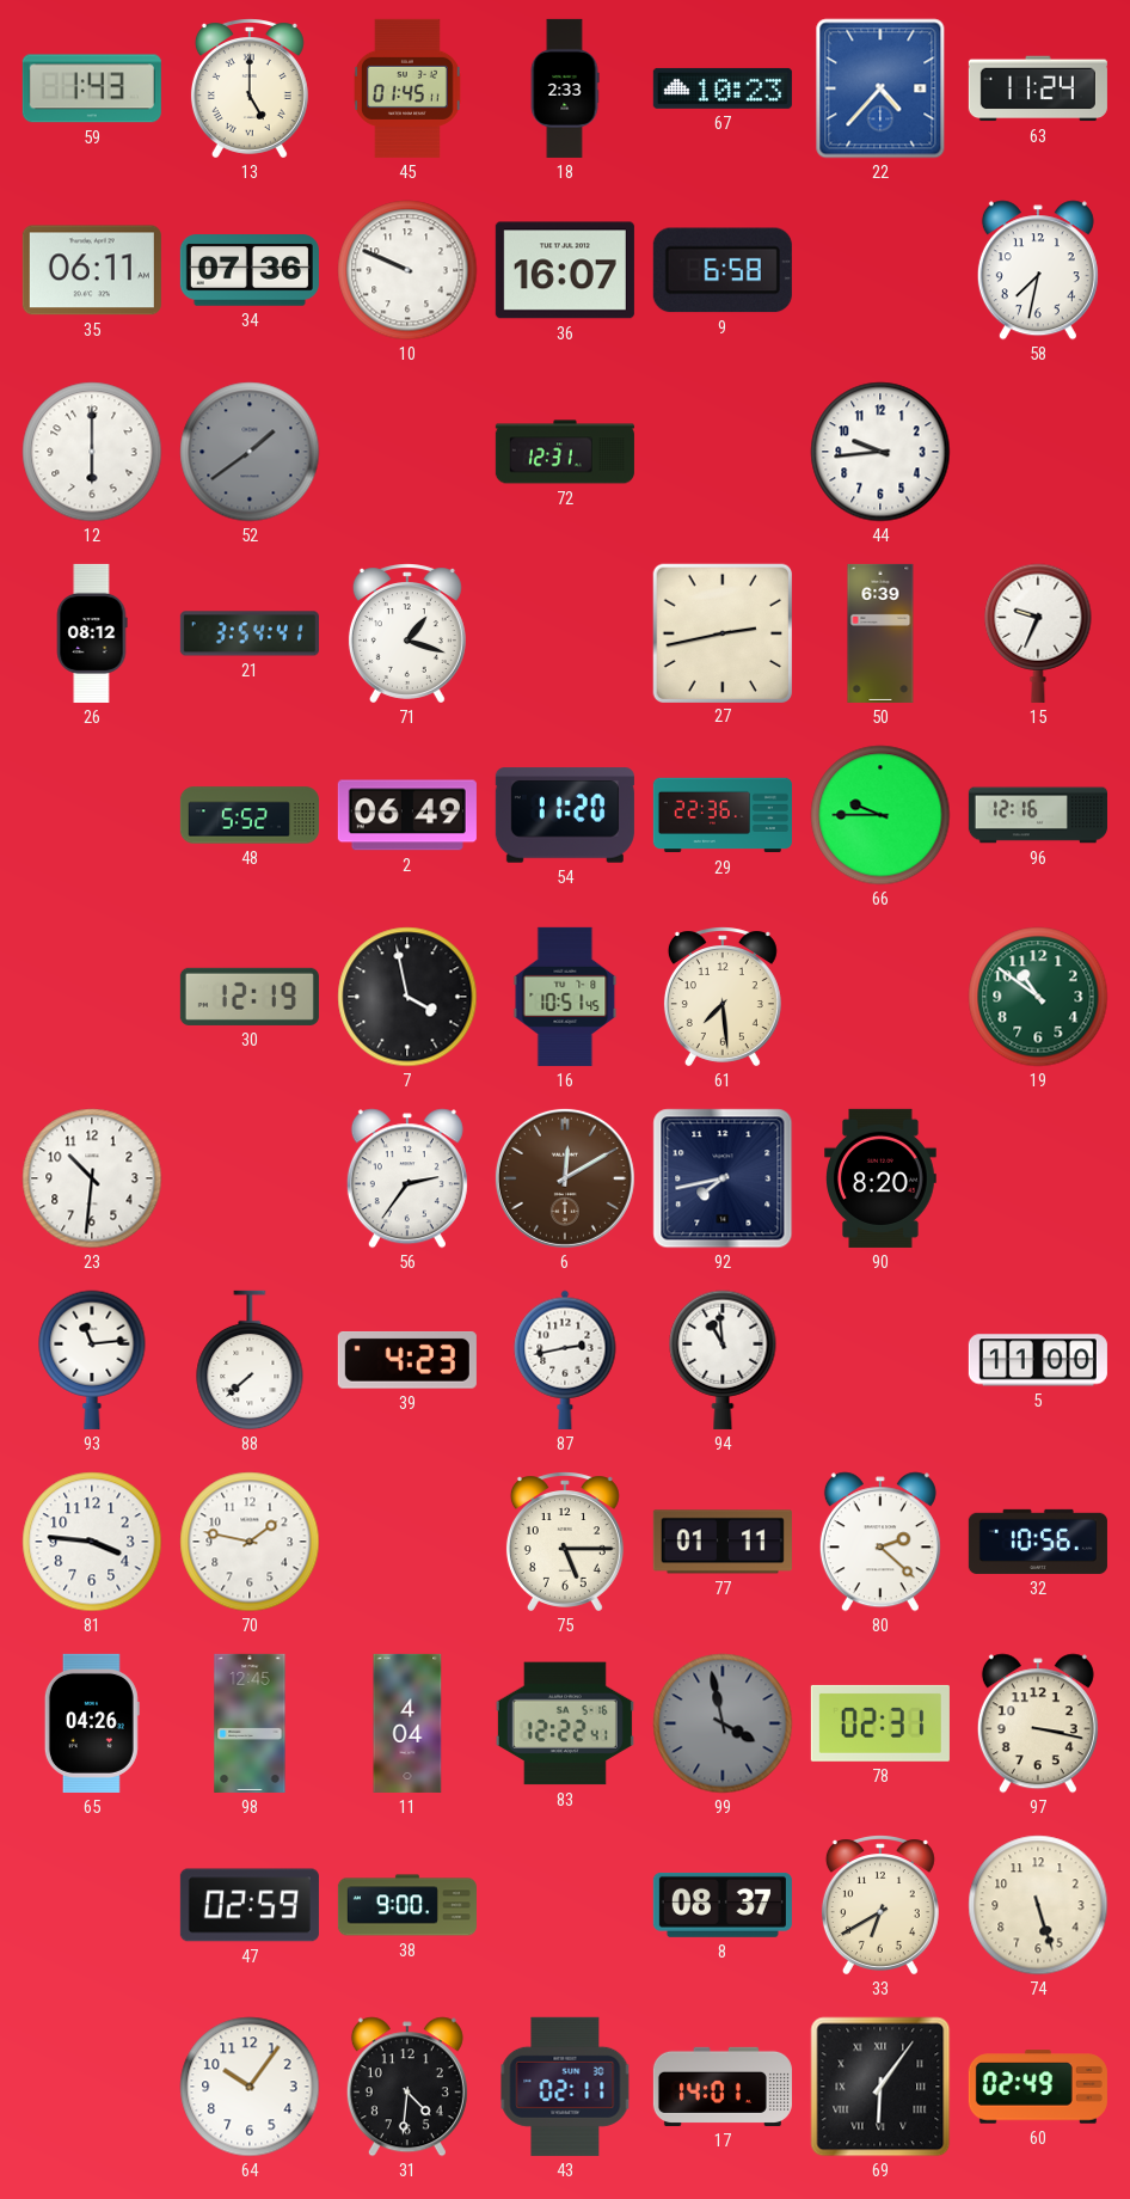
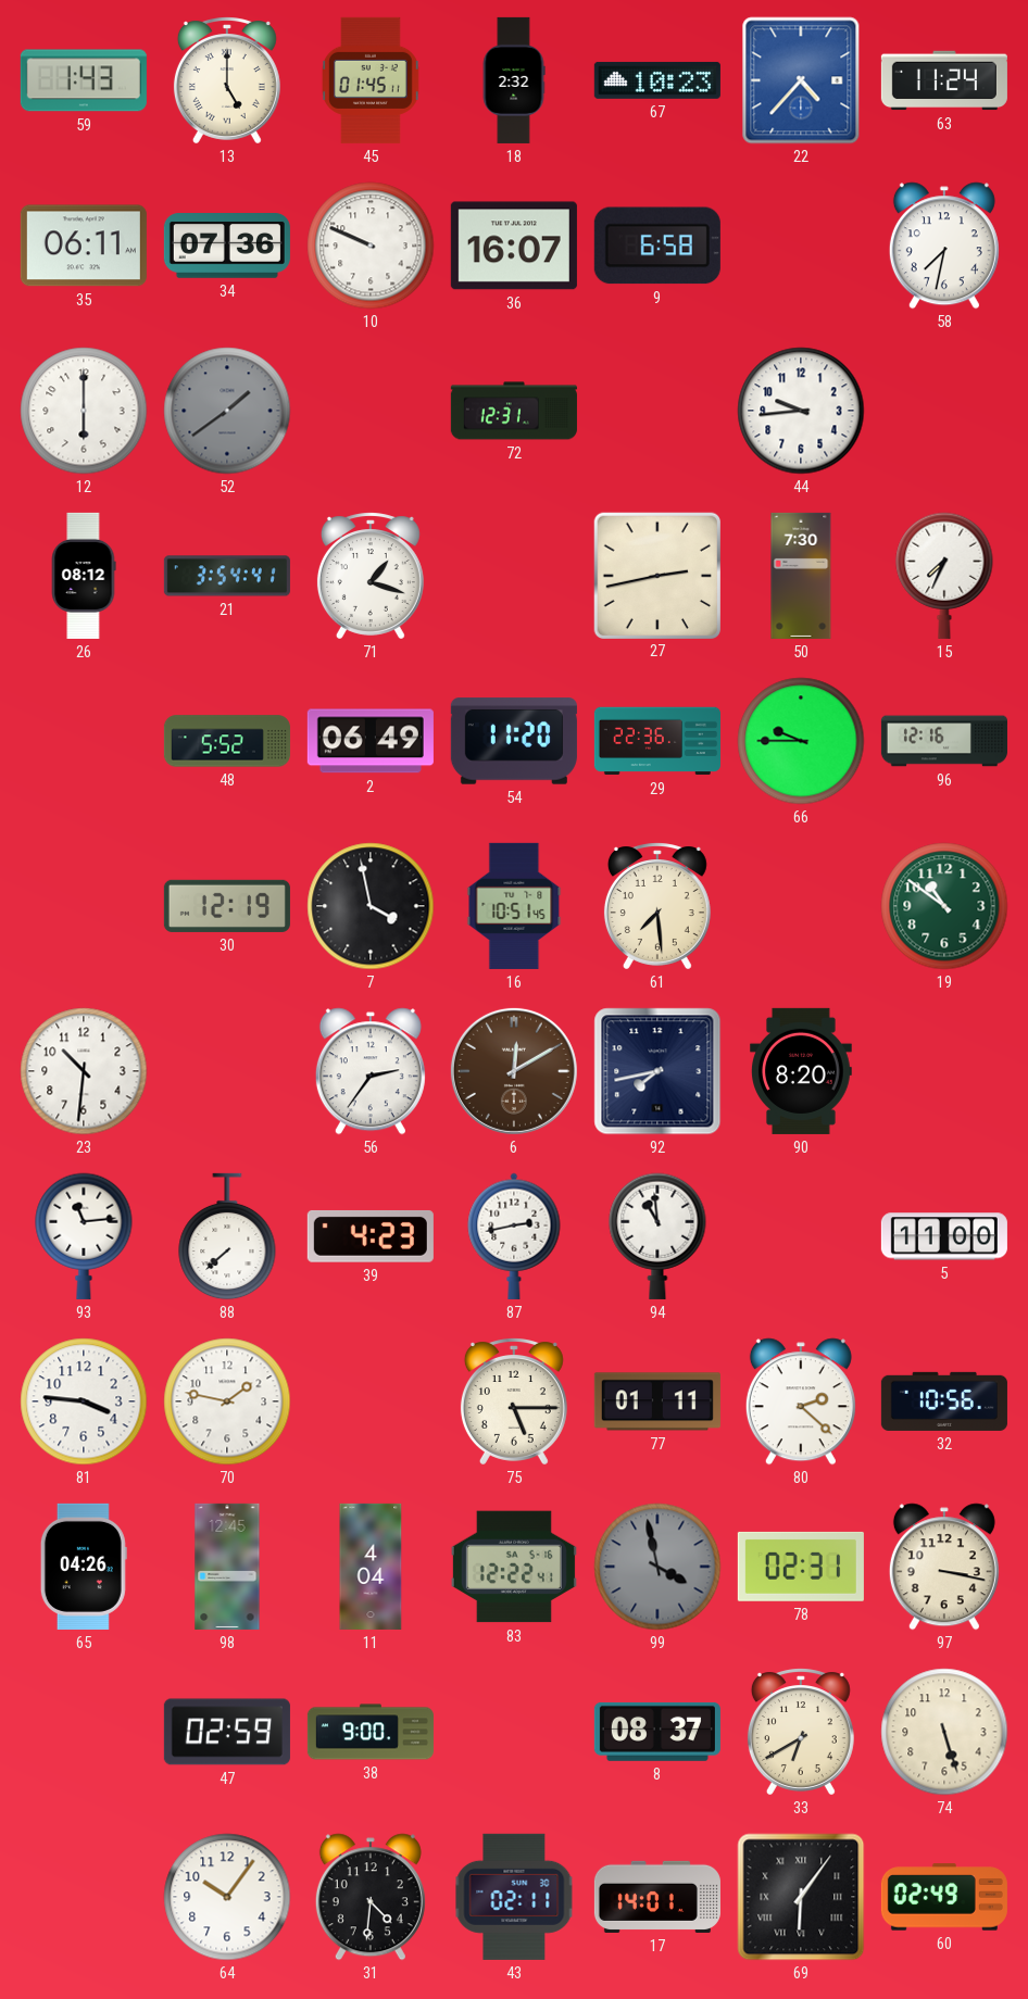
18: 2:33 -> 2:32
50: 6:39 -> 7:30
15: 9:34 -> 7:34
